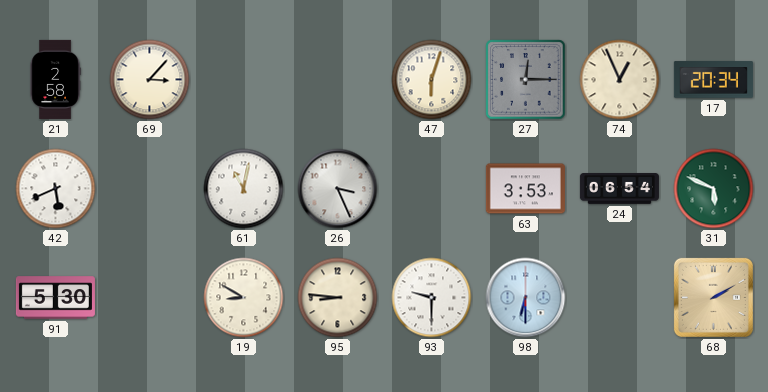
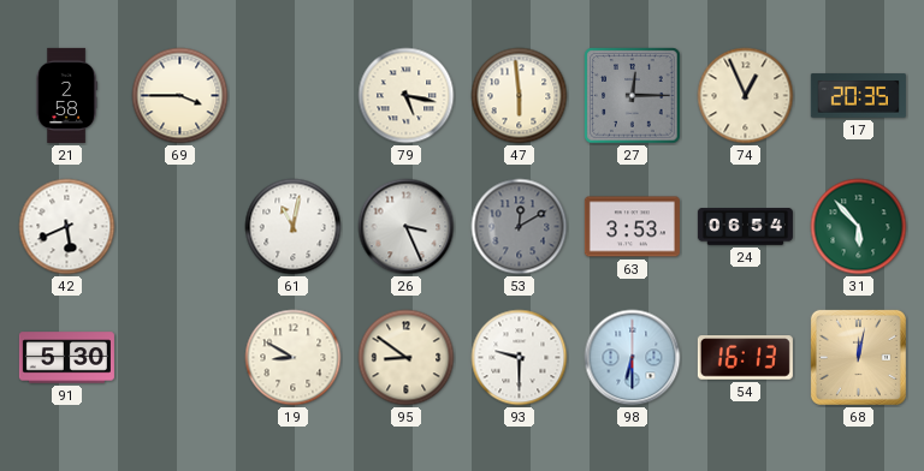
69: 3:07 -> 3:45
79: none -> 5:17
47: 6:03 -> 5:59
17: 20:34 -> 20:35
53: none -> 12:10
31: 5:49 -> 5:53
95: 8:46 -> 8:51
54: none -> 16:13
68: 2:10 -> 12:02
